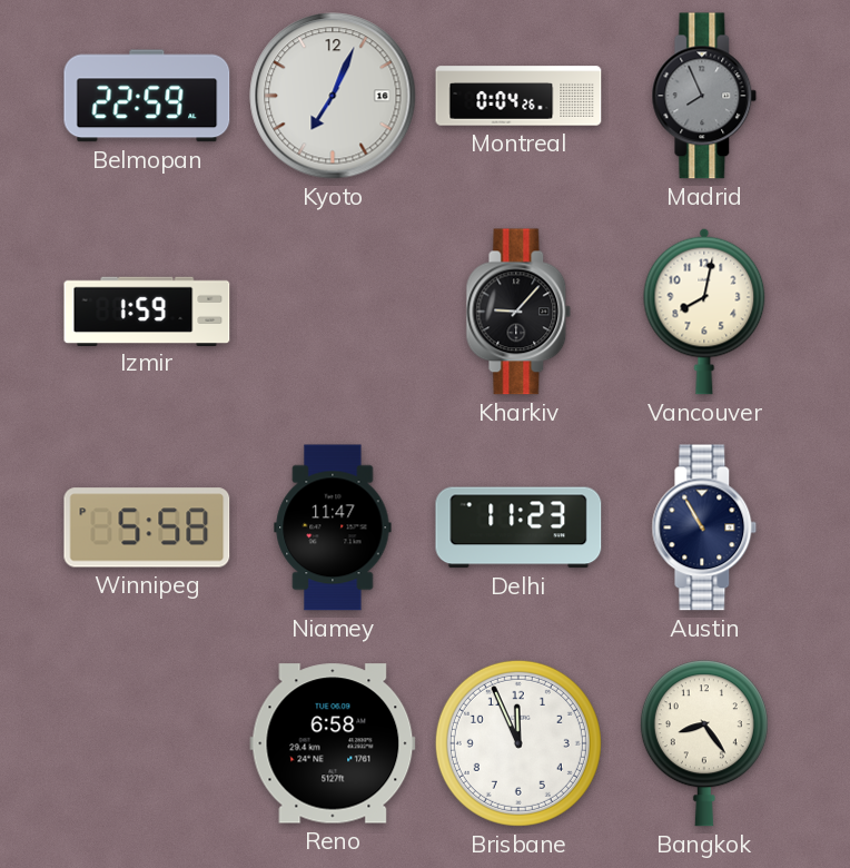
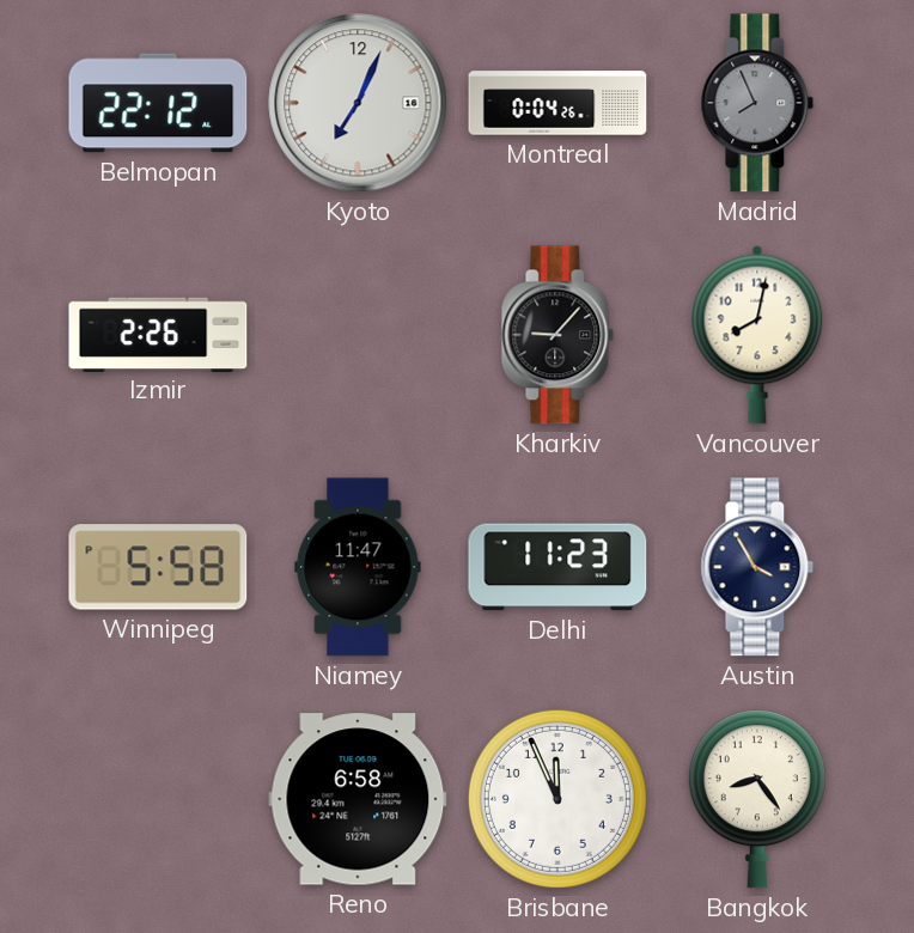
Belmopan: 22:59 -> 22:12
Izmir: 1:59 -> 2:26
Austin: 10:55 -> 3:55
